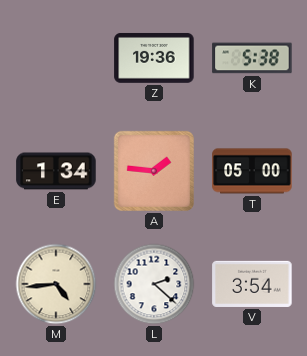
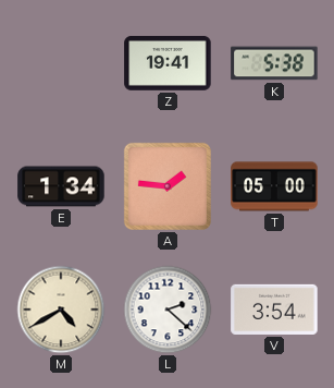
Z: 19:36 -> 19:41
M: 4:44 -> 4:40
